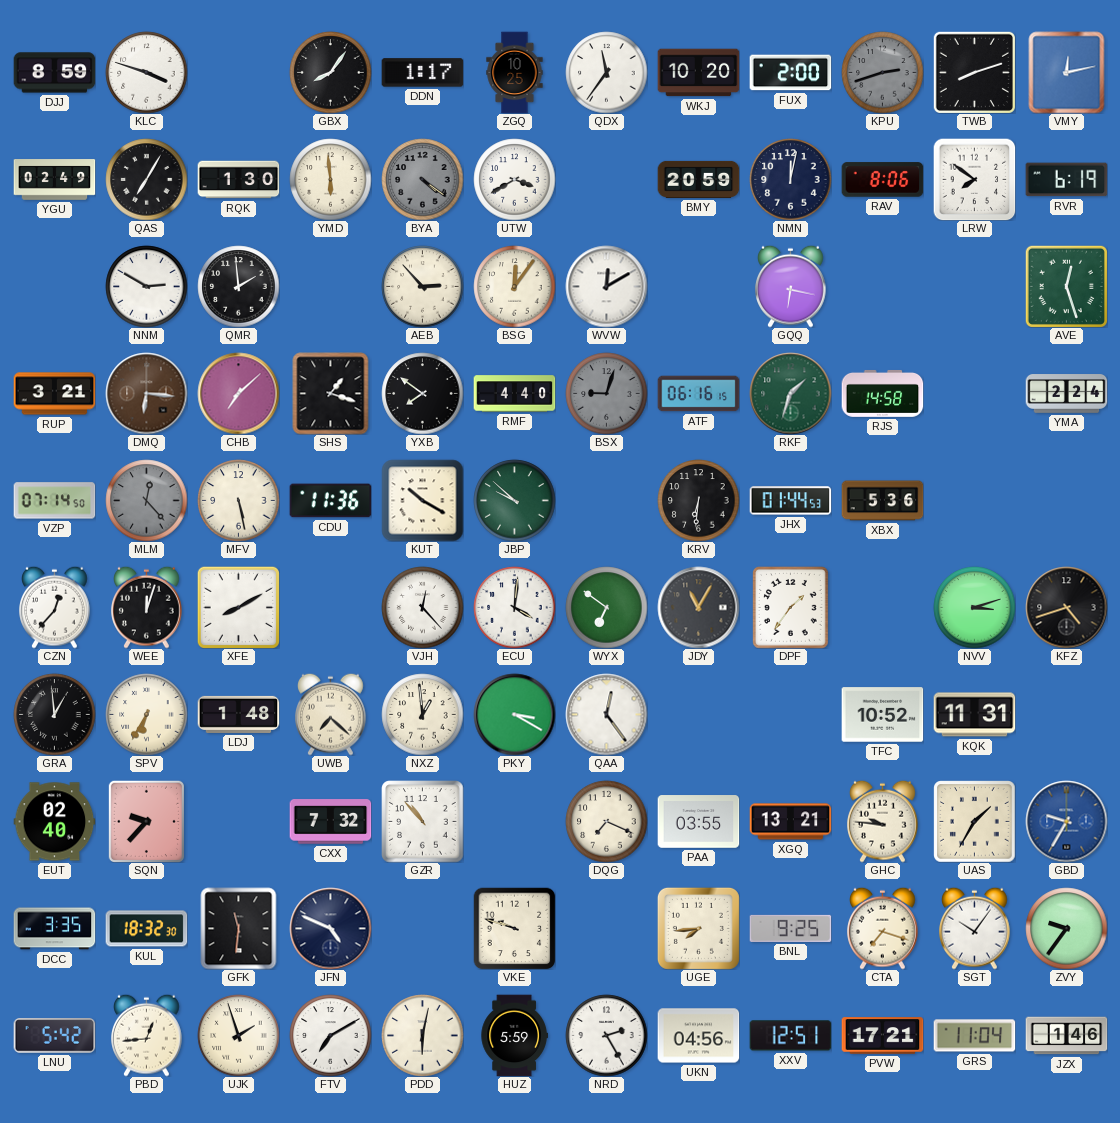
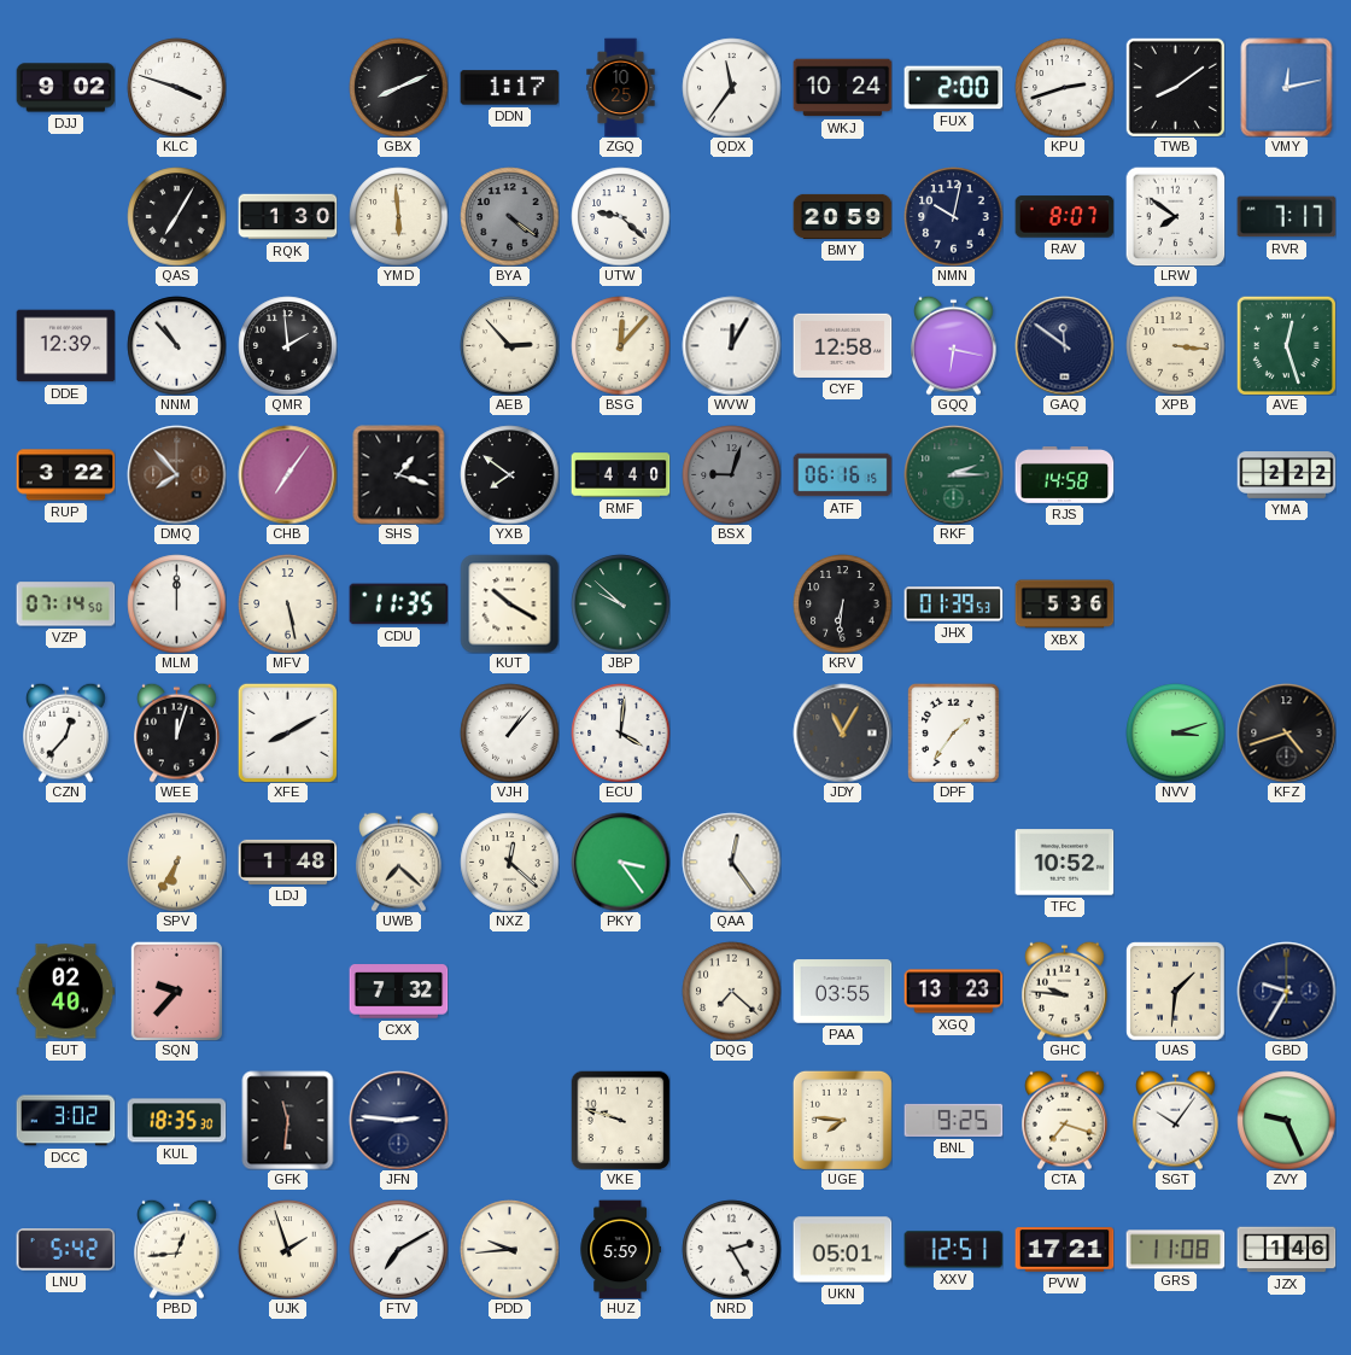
DJJ: 8:59 -> 9:02
GBX: 8:06 -> 8:11
WKJ: 10:20 -> 10:24
KPU dial: grey -> white
TWB: 8:12 -> 8:09
YGU: 02:49 -> none
UTW: 3:40 -> 9:22
NMN: 12:02 -> 10:02
RAV: 8:06 -> 8:07
RVR: 6:19 -> 7:17
DDE: none -> 12:39
NNM: 2:50 -> 10:53
BSG: 12:06 -> 12:07
WVW: 12:10 -> 12:05
CYF: none -> 12:58
GAQ: none -> 11:51
XPB: none -> 3:16
RUP: 3:21 -> 3:22
DMQ: 6:16 -> 7:53
CHB: 7:08 -> 7:06
RKF: 1:33 -> 2:15
YMA: 2:24 -> 2:22
MLM: 12:23 -> 12:00
MLM dial: grey -> white
CDU: 11:36 -> 11:35
JHX: 01:44 -> 01:39
VJH: 12:23 -> 1:07
WYX: 6:51 -> none
GRA: 12:59 -> none
NXZ: 12:59 -> 12:22
PKY: 3:20 -> 3:24
KQK: 11:31 -> none
GZR: 10:53 -> none
DQG: 7:19 -> 7:22
XGQ: 13:21 -> 13:23
UAS: 1:35 -> 1:31
GBD dial: blue -> navy
DCC: 3:35 -> 3:02
KUL: 18:32 -> 18:35
JFN: 4:49 -> 2:46
UGE: 7:44 -> 7:46
ZVY: 9:36 -> 9:26
PDD: 6:02 -> 9:44
UKN: 04:56 -> 05:01
GRS: 11:04 -> 11:08
